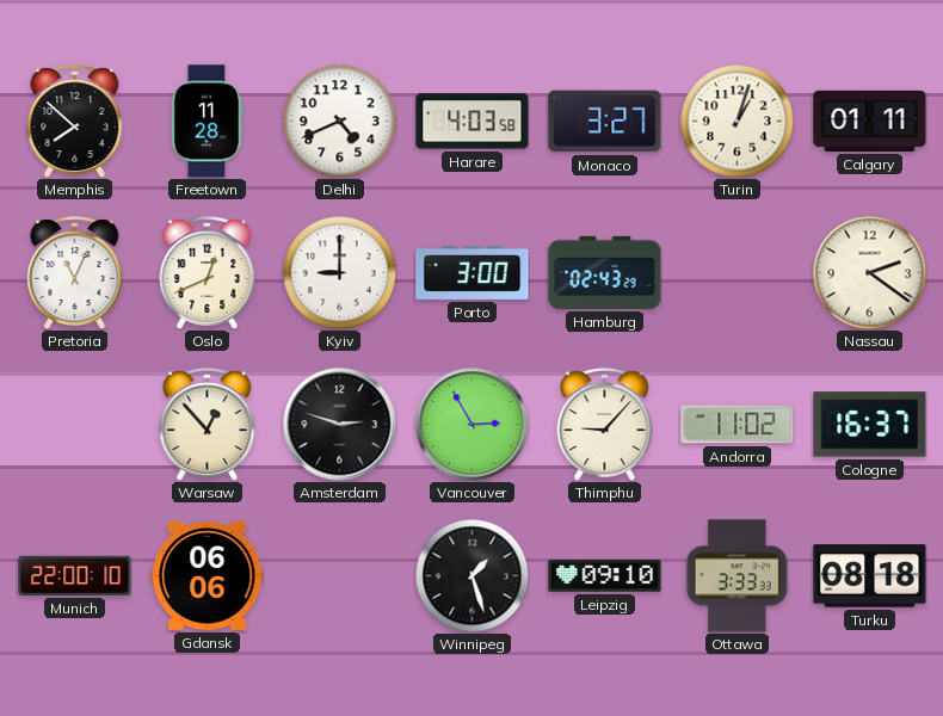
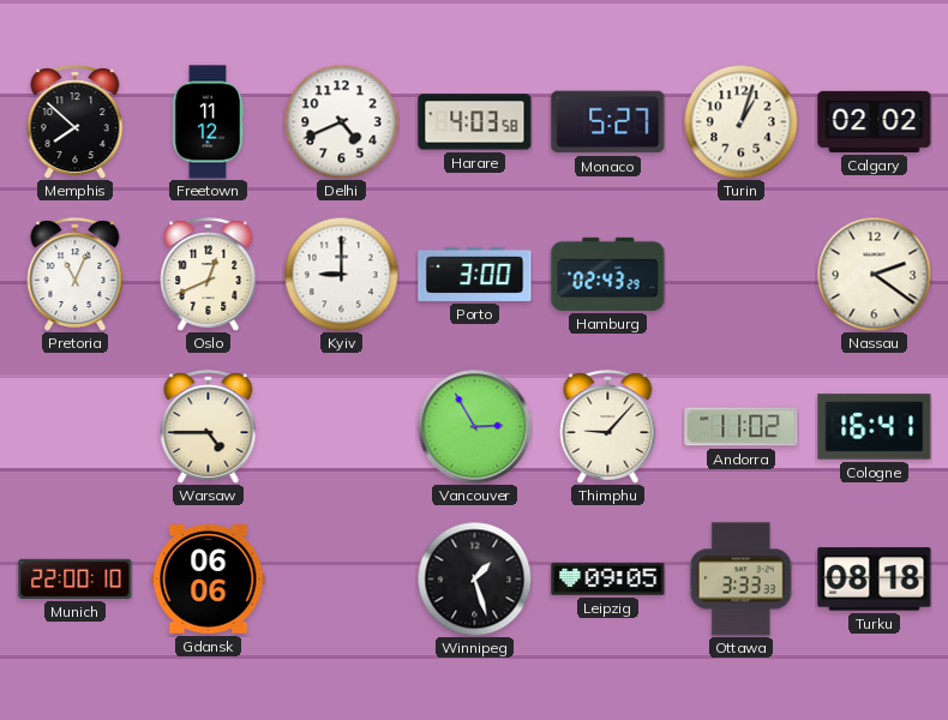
Freetown: 11:28 -> 11:12
Monaco: 3:27 -> 5:27
Calgary: 01:11 -> 02:02
Warsaw: 12:53 -> 4:45
Amsterdam: 2:48 -> none
Cologne: 16:37 -> 16:41
Leipzig: 09:10 -> 09:05
